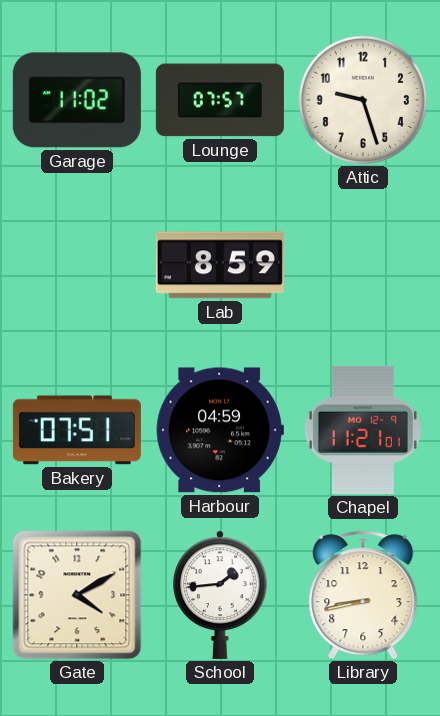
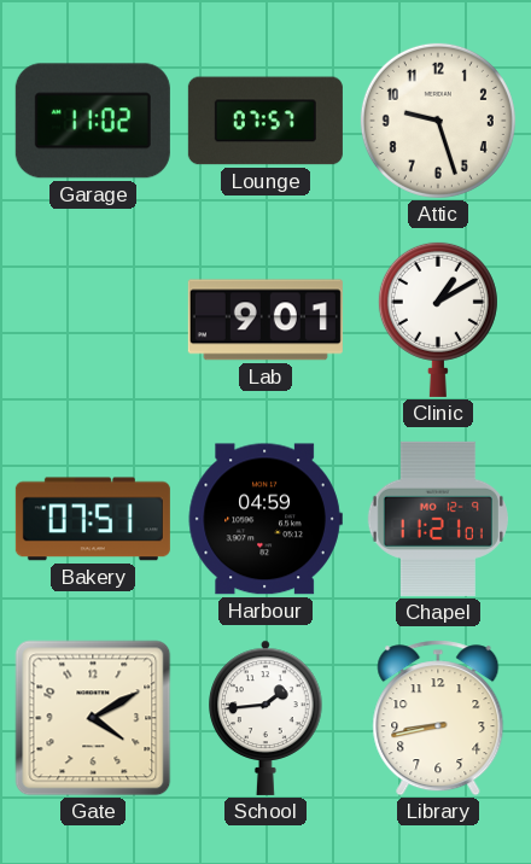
Lab: 8:59 -> 9:01
Clinic: none -> 1:10
